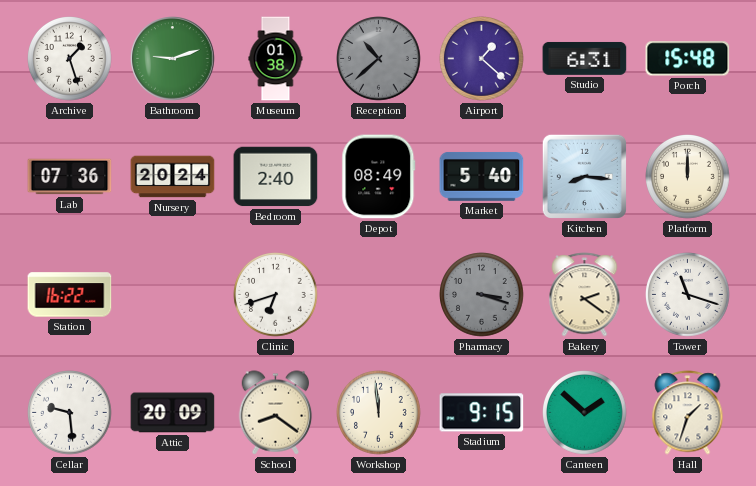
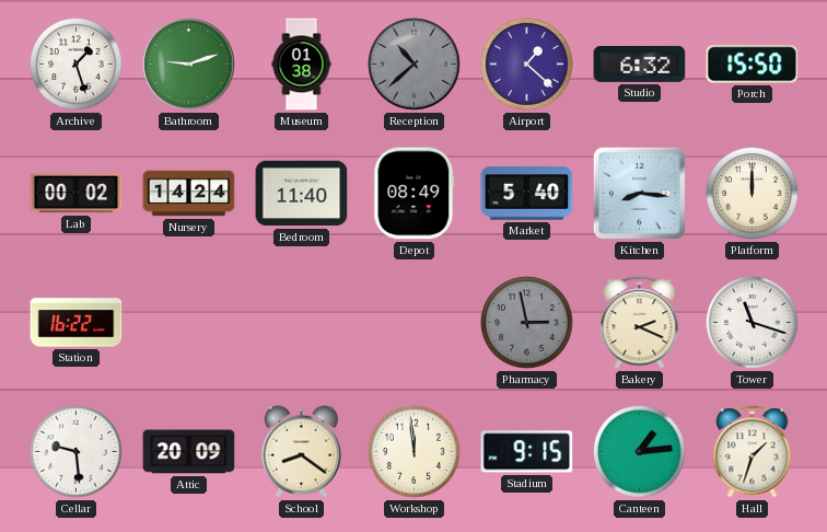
Studio: 6:31 -> 6:32
Porch: 15:48 -> 15:50
Lab: 07:36 -> 00:02
Nursery: 20:24 -> 14:24
Bedroom: 2:40 -> 11:40
Clinic: 6:42 -> none
Pharmacy: 3:18 -> 2:58
Bakery: 2:21 -> 2:19
Canteen: 1:52 -> 1:14
